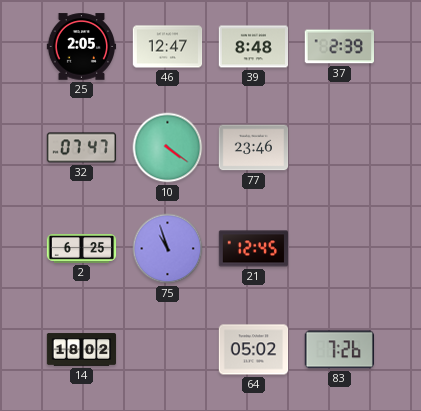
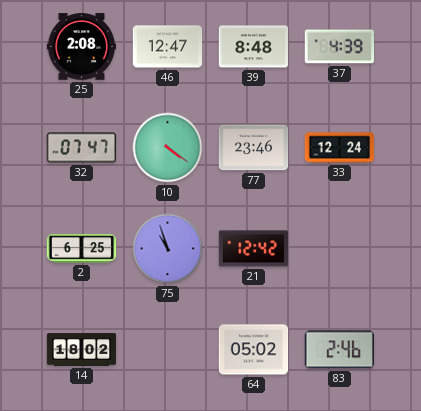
25: 2:05 -> 2:08
37: 2:39 -> 4:39
33: none -> 12:24
21: 12:45 -> 12:42
83: 7:26 -> 2:46
